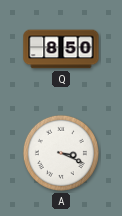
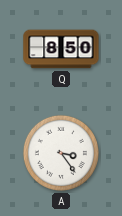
A: 3:19 -> 3:24
